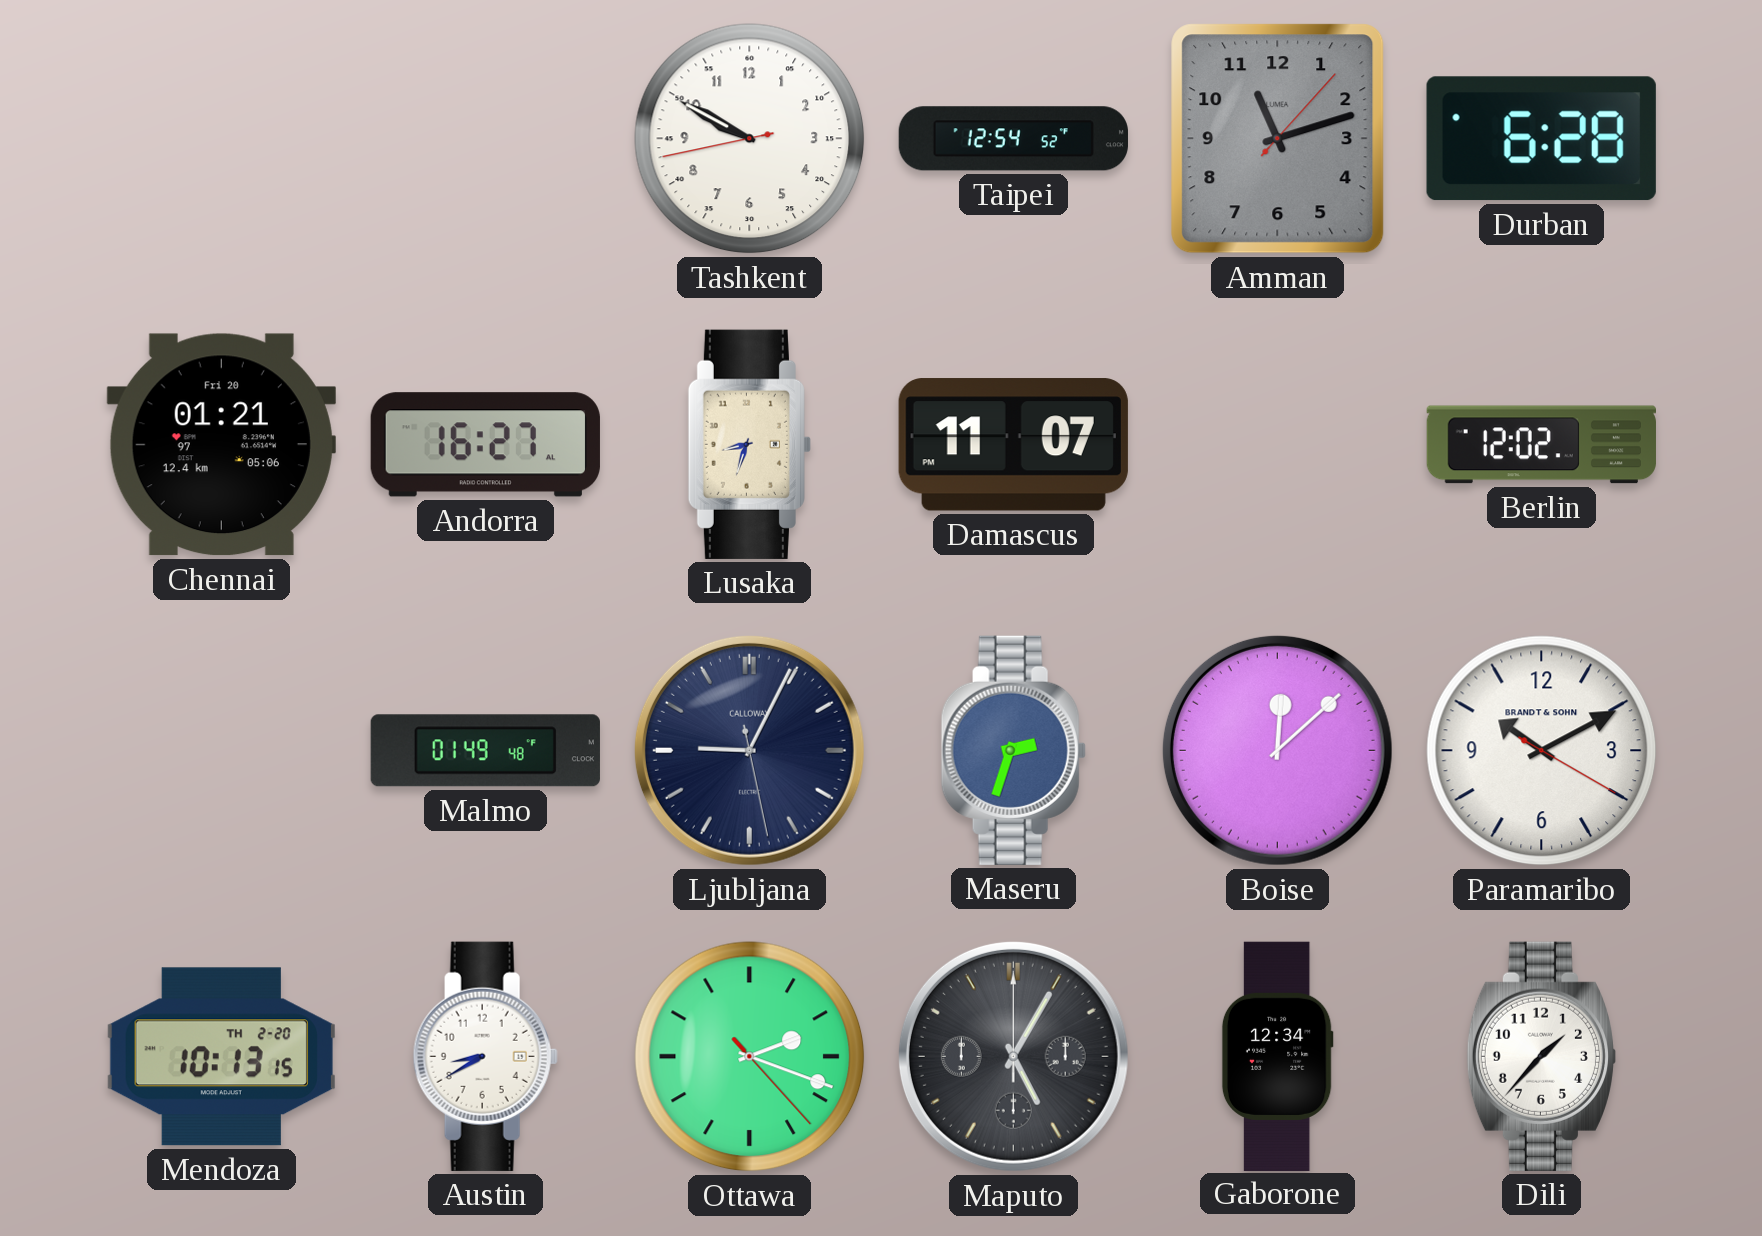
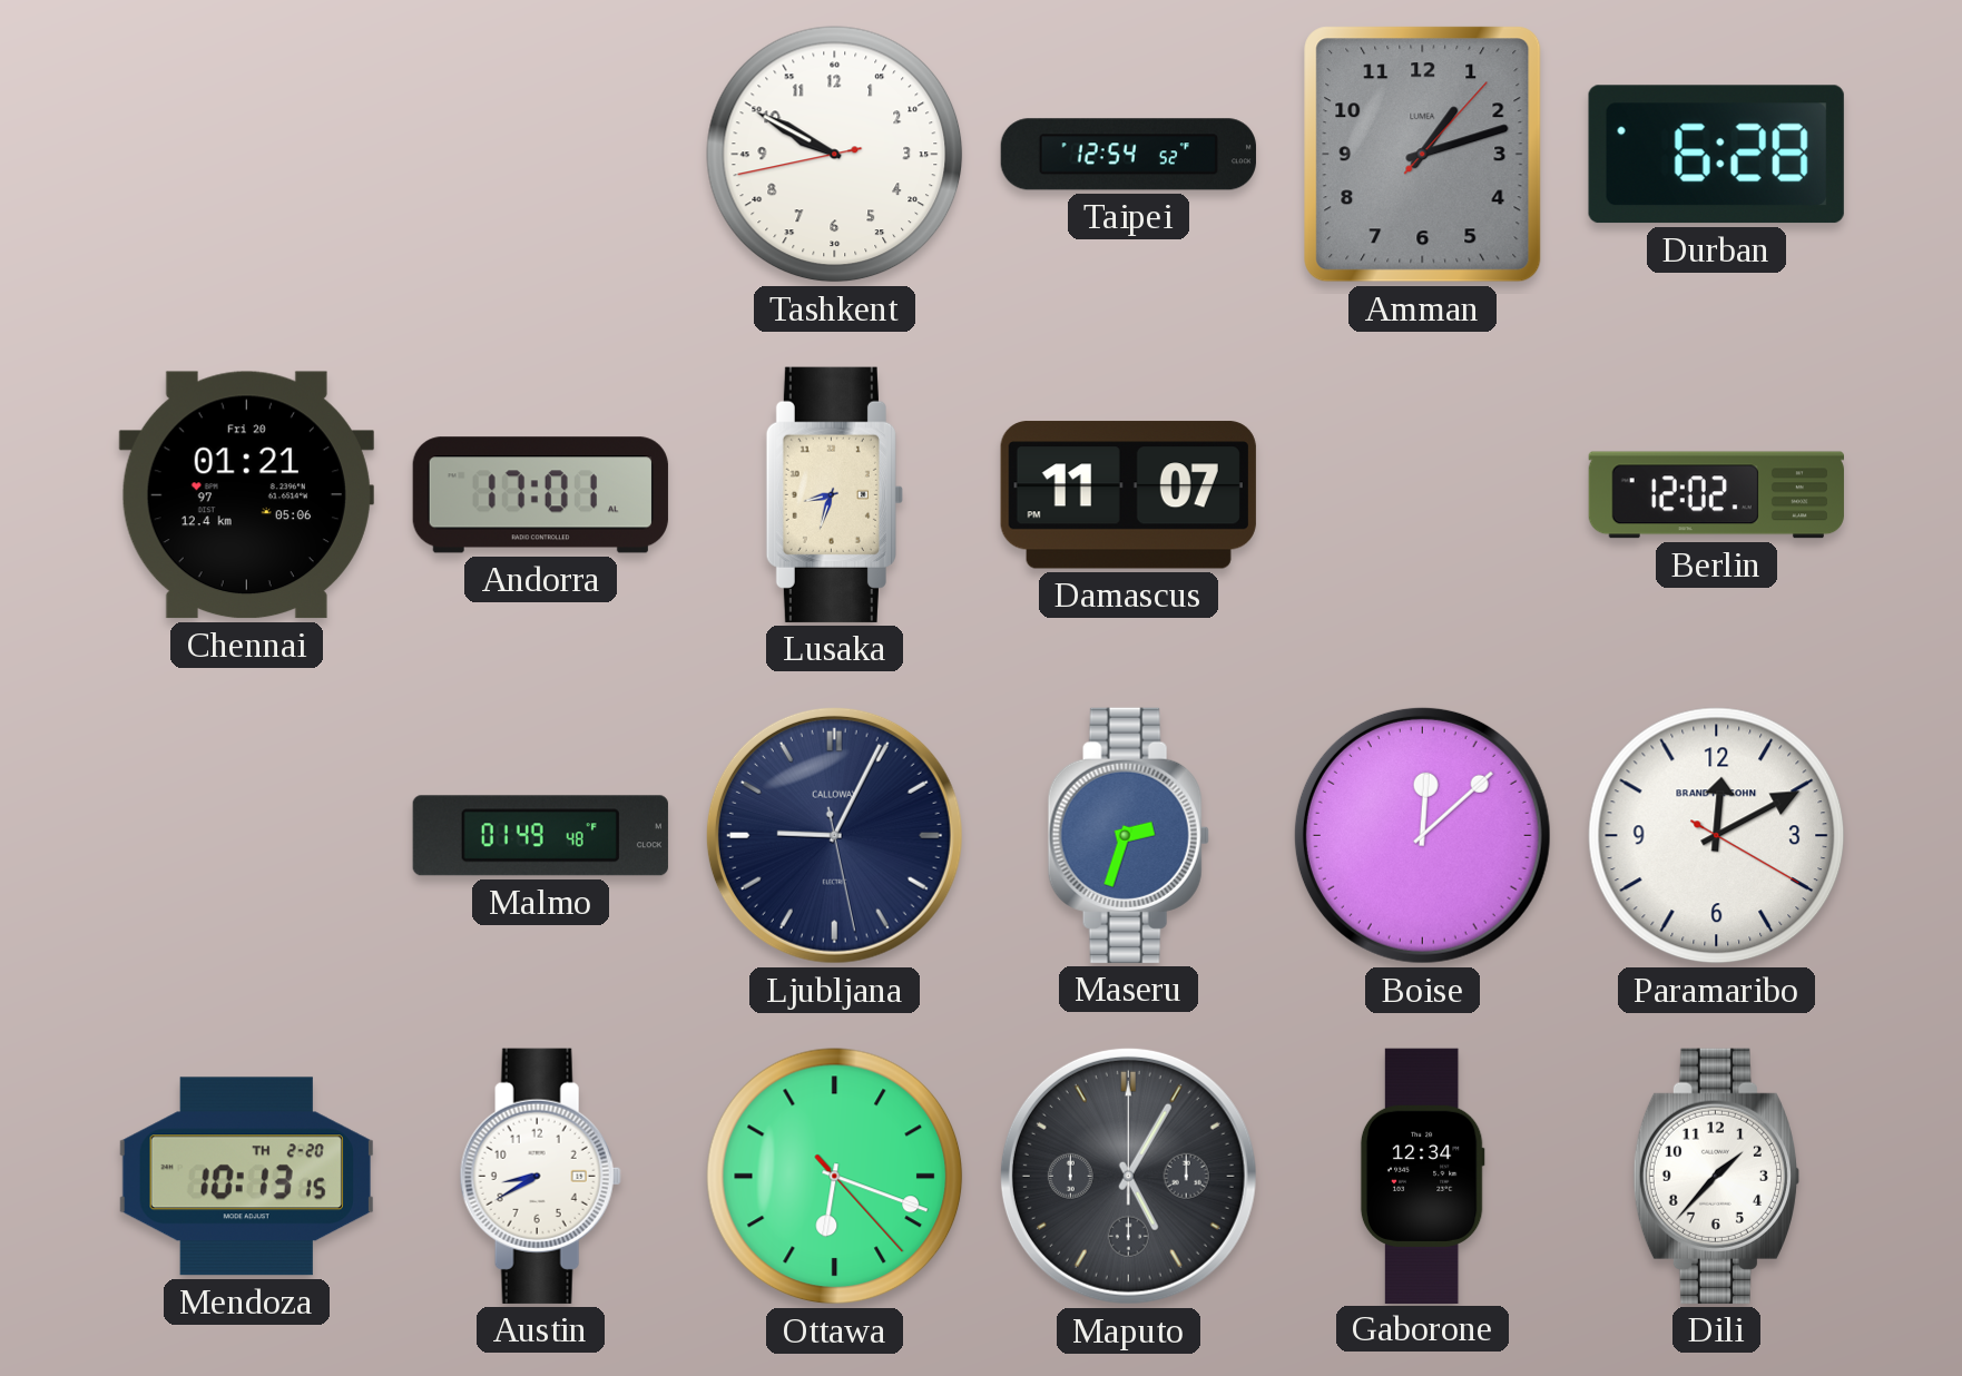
Amman: 11:12 -> 1:12
Andorra: 16:27 -> 17:01
Paramaribo: 10:10 -> 12:10
Ottawa: 2:18 -> 6:18
